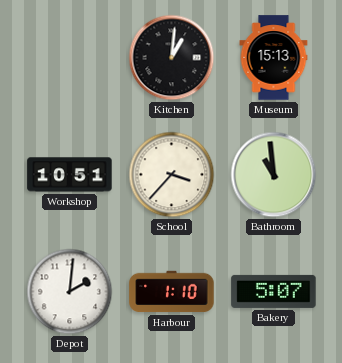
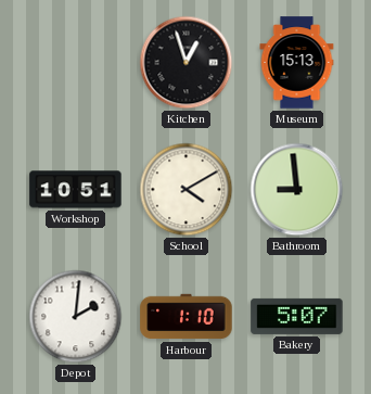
Kitchen: 1:01 -> 12:57
School: 3:37 -> 4:10
Bathroom: 10:59 -> 8:59
